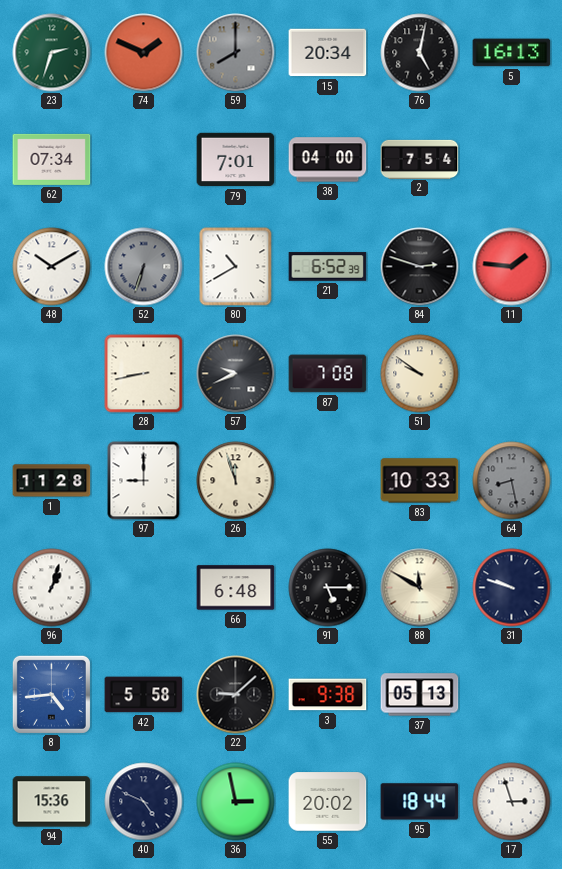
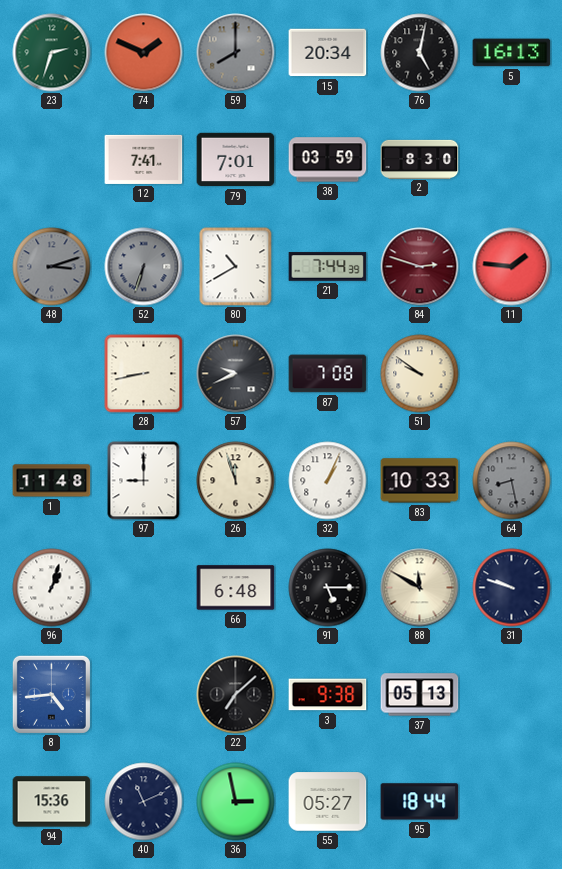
62: 07:34 -> none
12: none -> 7:41
38: 04:00 -> 03:59
2: 7:54 -> 8:30
48: 10:10 -> 3:12
48 dial: white -> grey
21: 6:52 -> 7:44
84 dial: black -> burgundy
1: 11:28 -> 11:48
32: none -> 1:04
42: 5:58 -> none
22: 9:08 -> 7:08
40: 4:49 -> 11:11
55: 20:02 -> 05:27
17: 2:57 -> none
